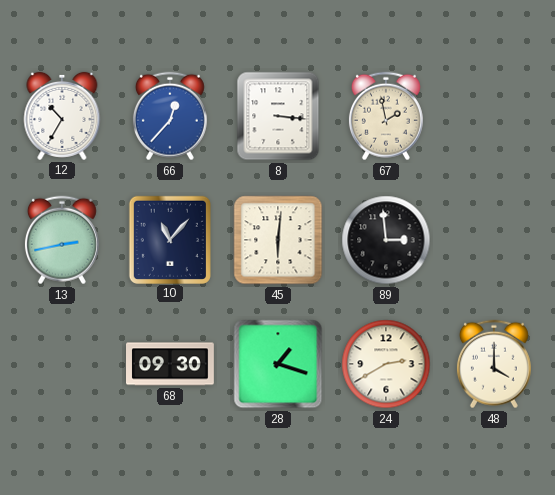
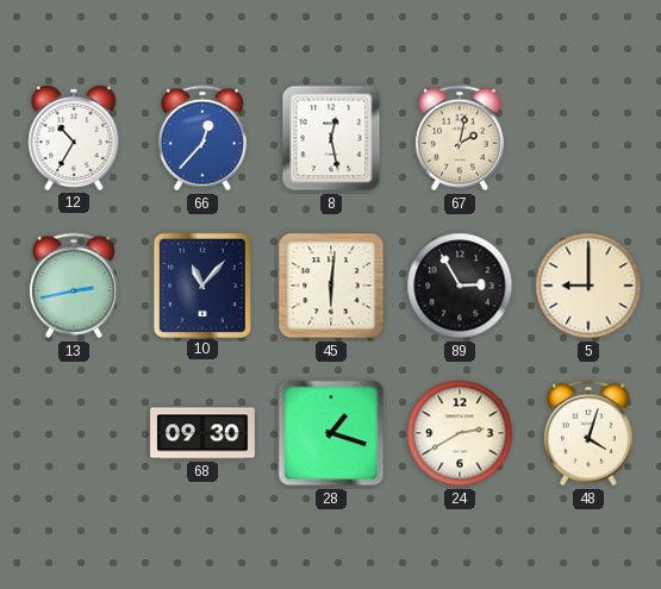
8: 3:16 -> 12:28
67: 1:58 -> 2:02
89: 2:59 -> 2:55
5: none -> 9:00
48: 4:00 -> 4:03
